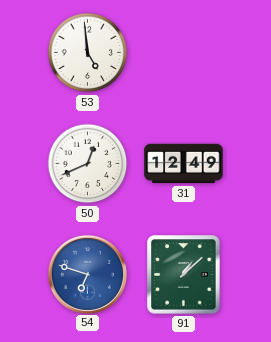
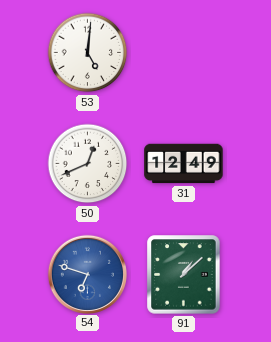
53: 4:59 -> 5:01
